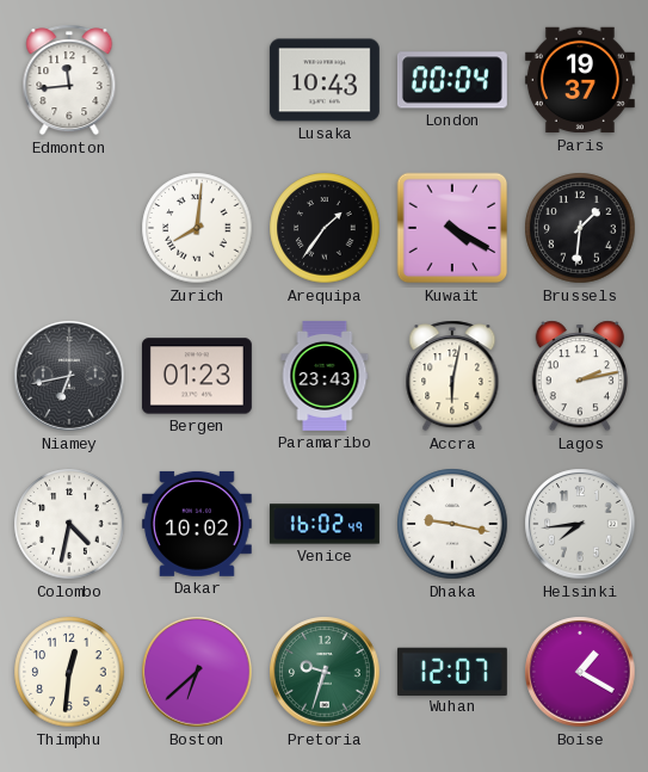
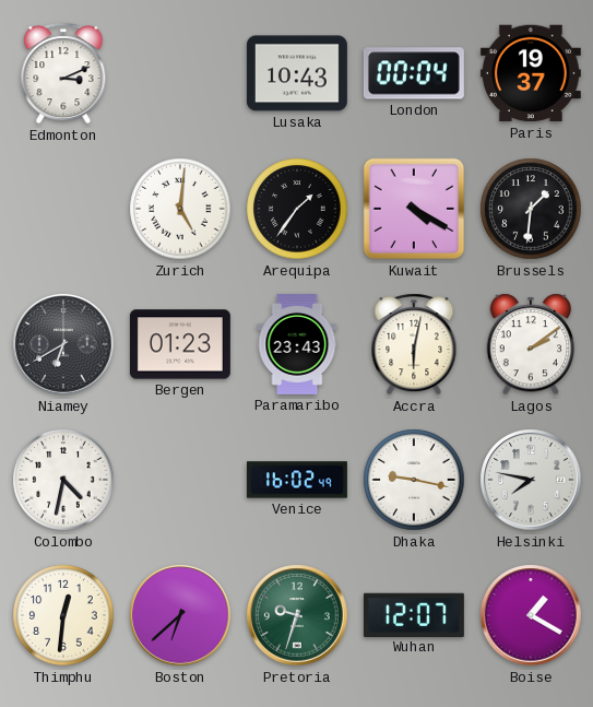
Edmonton: 11:44 -> 3:11
Zurich: 8:01 -> 5:01
Niamey: 6:43 -> 6:40
Lagos: 2:13 -> 2:09
Dakar: 10:02 -> none
Helsinki: 7:44 -> 7:47
